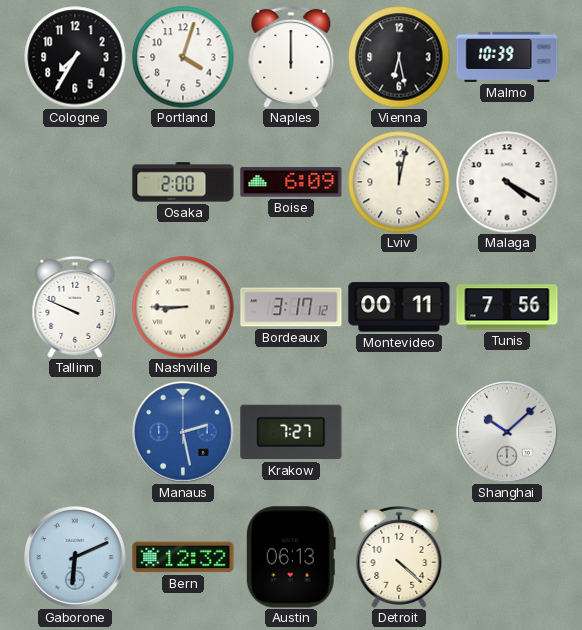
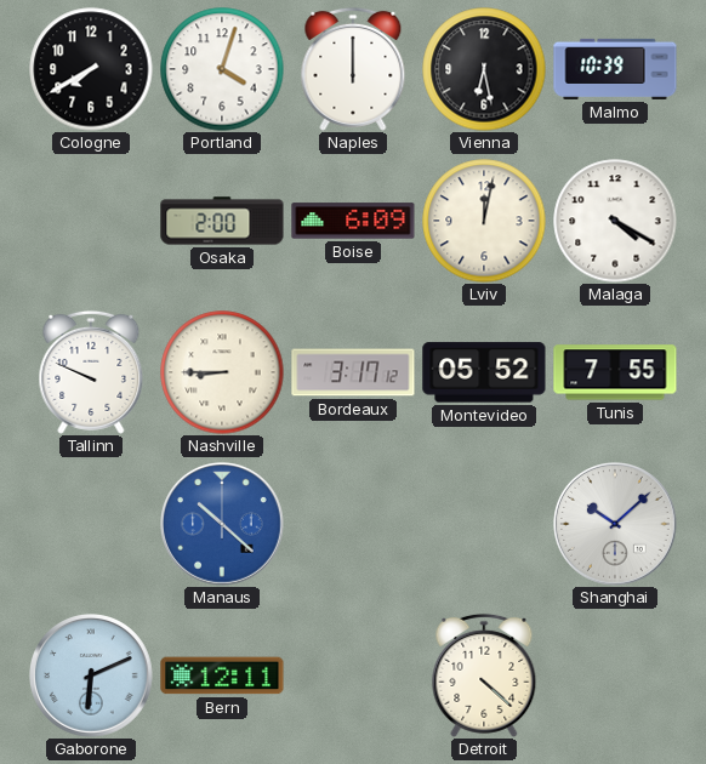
Cologne: 7:35 -> 7:40
Montevideo: 00:11 -> 05:52
Tunis: 7:56 -> 7:55
Manaus: 2:28 -> 10:22
Krakow: 7:27 -> none
Bern: 12:32 -> 12:11
Austin: 06:13 -> none
